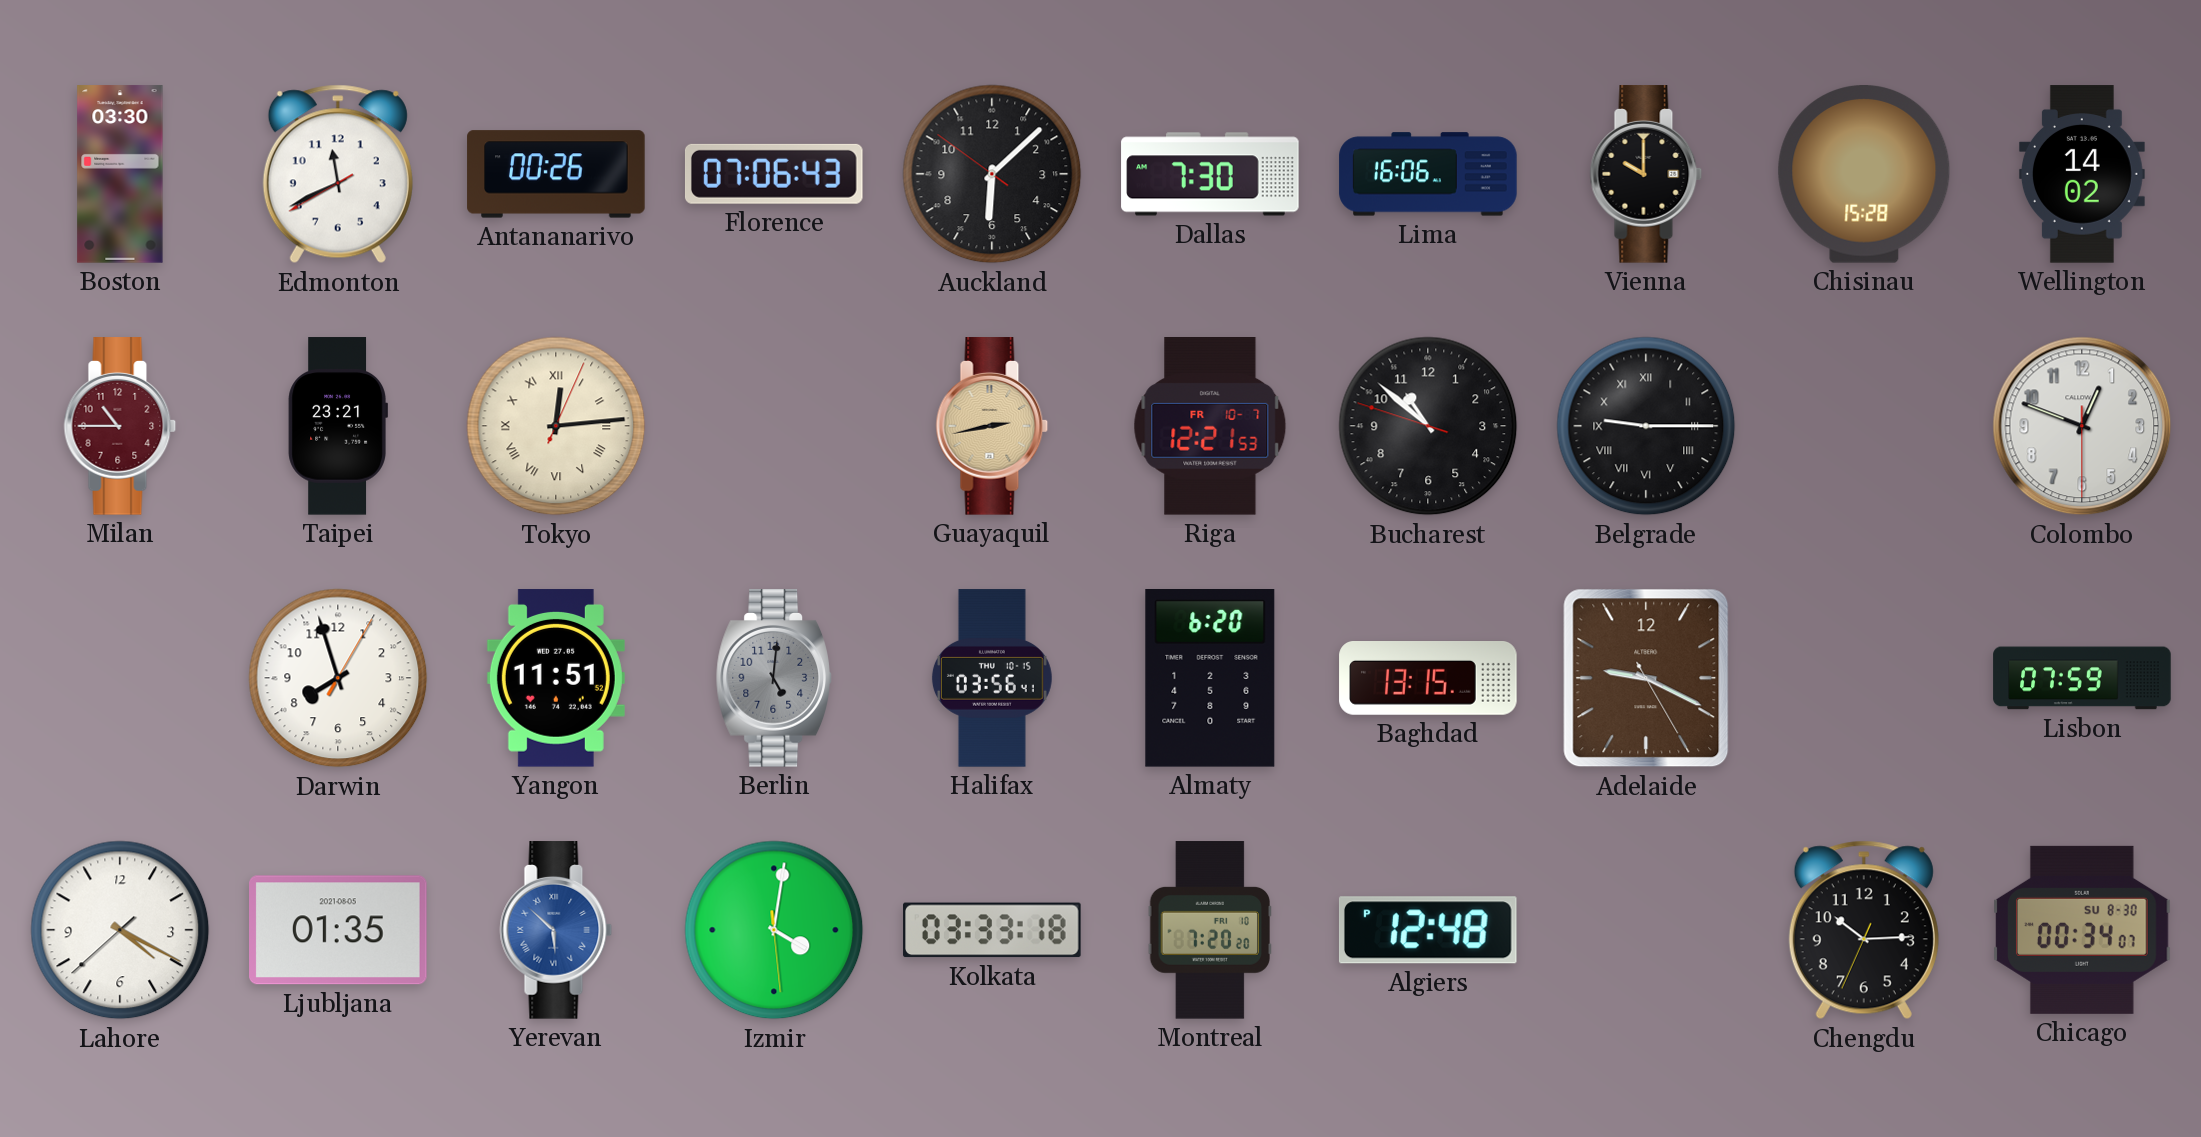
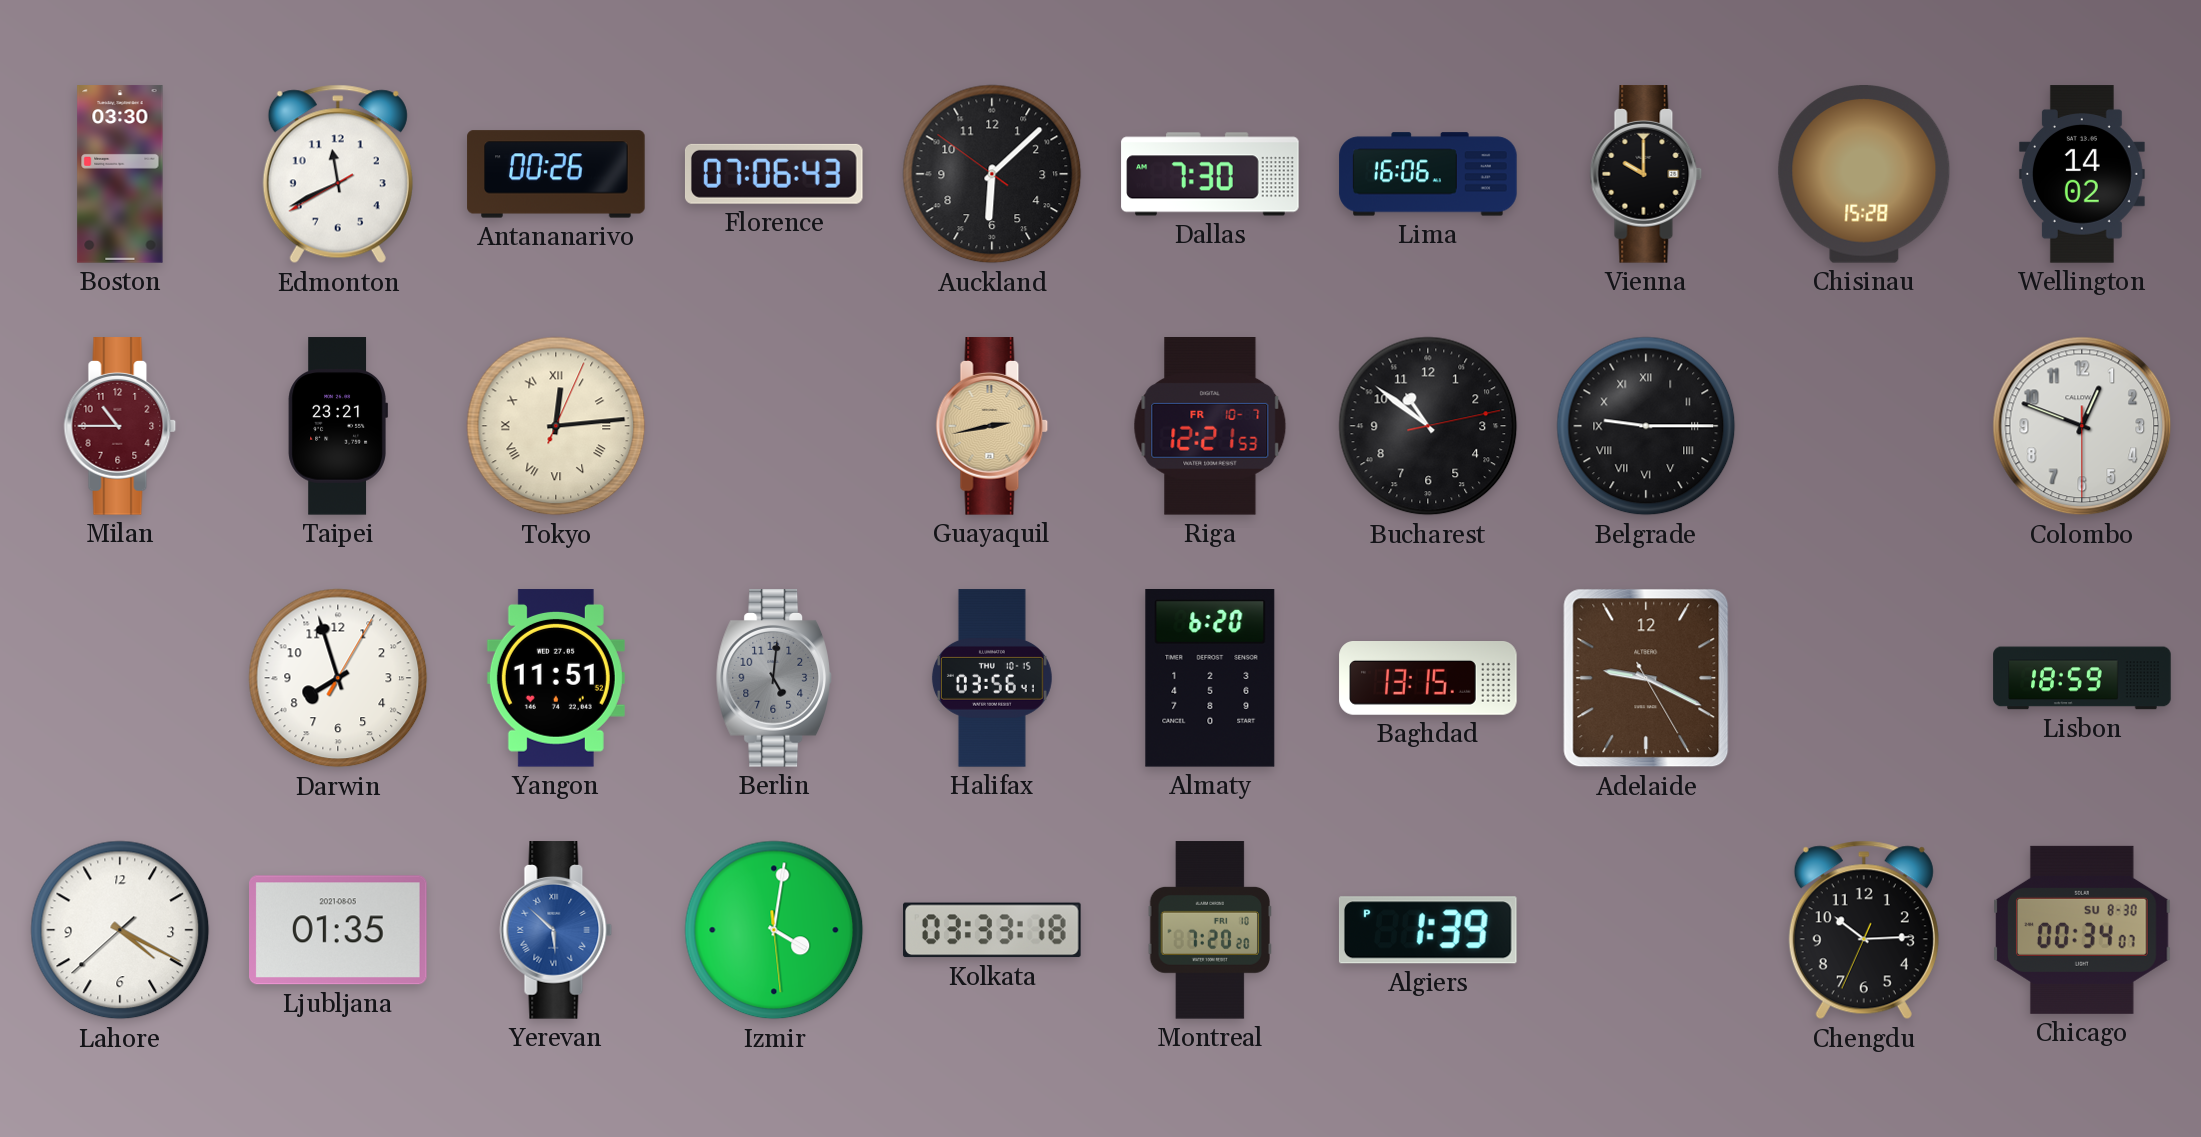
Bucharest: 10:51:48 -> 10:51:13
Lisbon: 07:59 -> 18:59
Algiers: 12:48 -> 1:39
